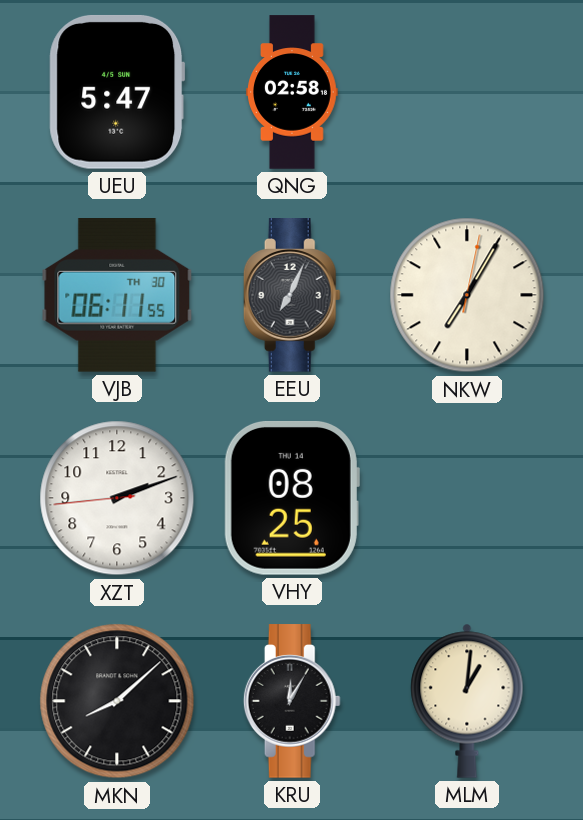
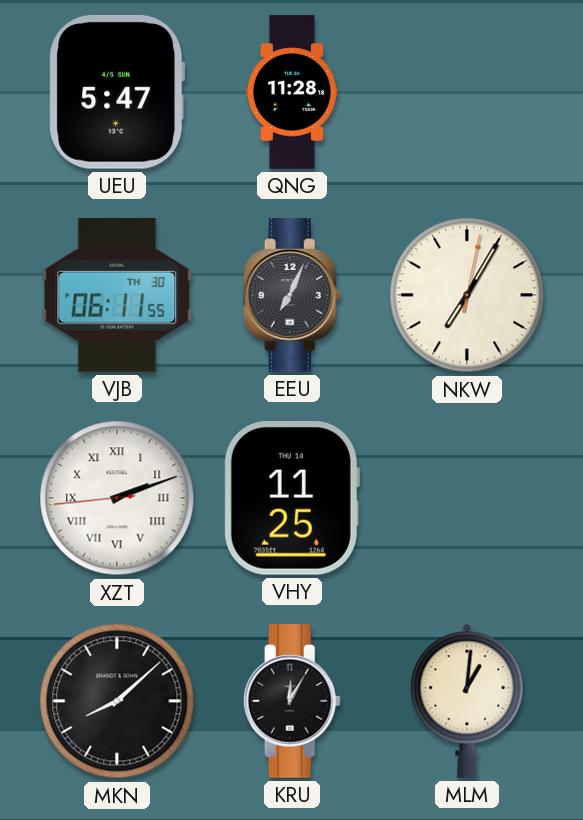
QNG: 02:58 -> 11:28
XZT numerals: Arabic -> Roman
VHY: 08:25 -> 11:25
